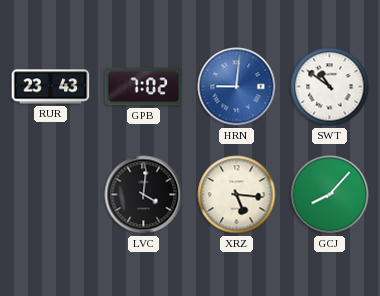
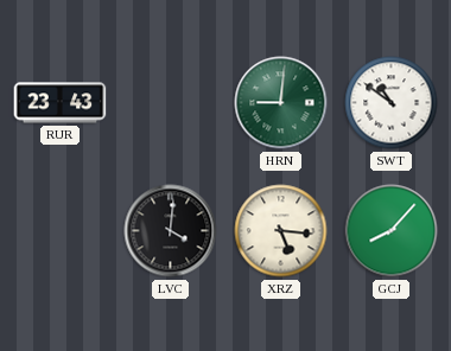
GPB: 7:02 -> none
HRN dial: blue -> green
